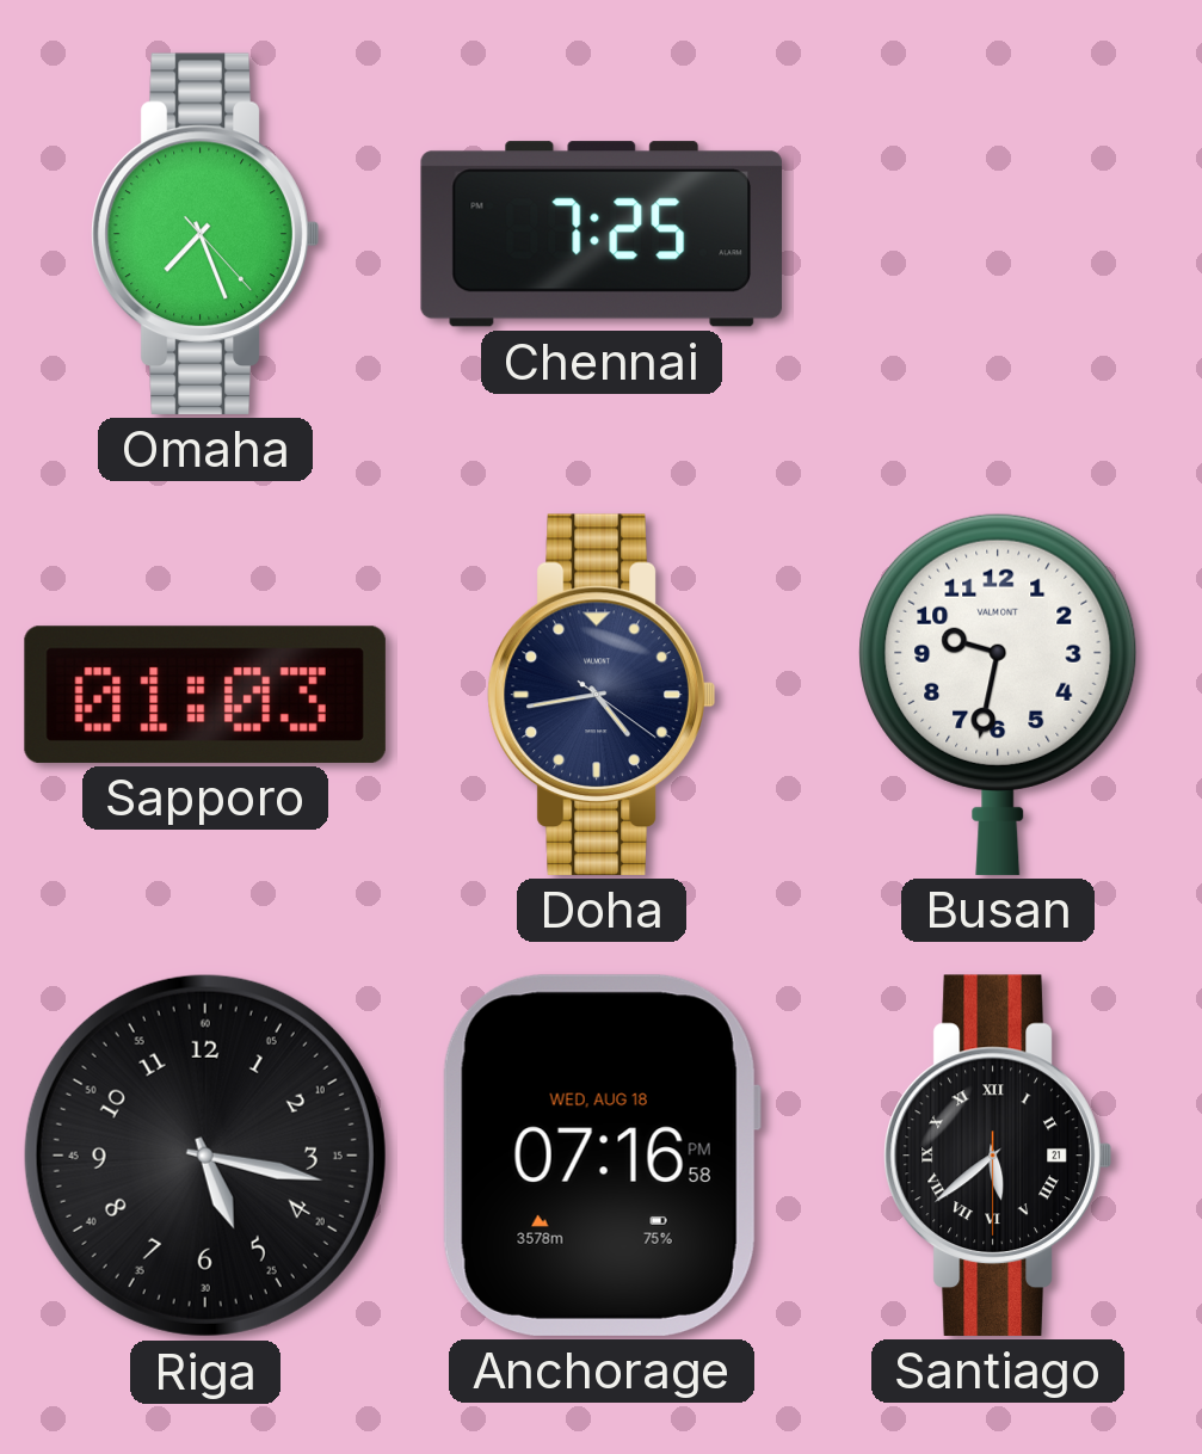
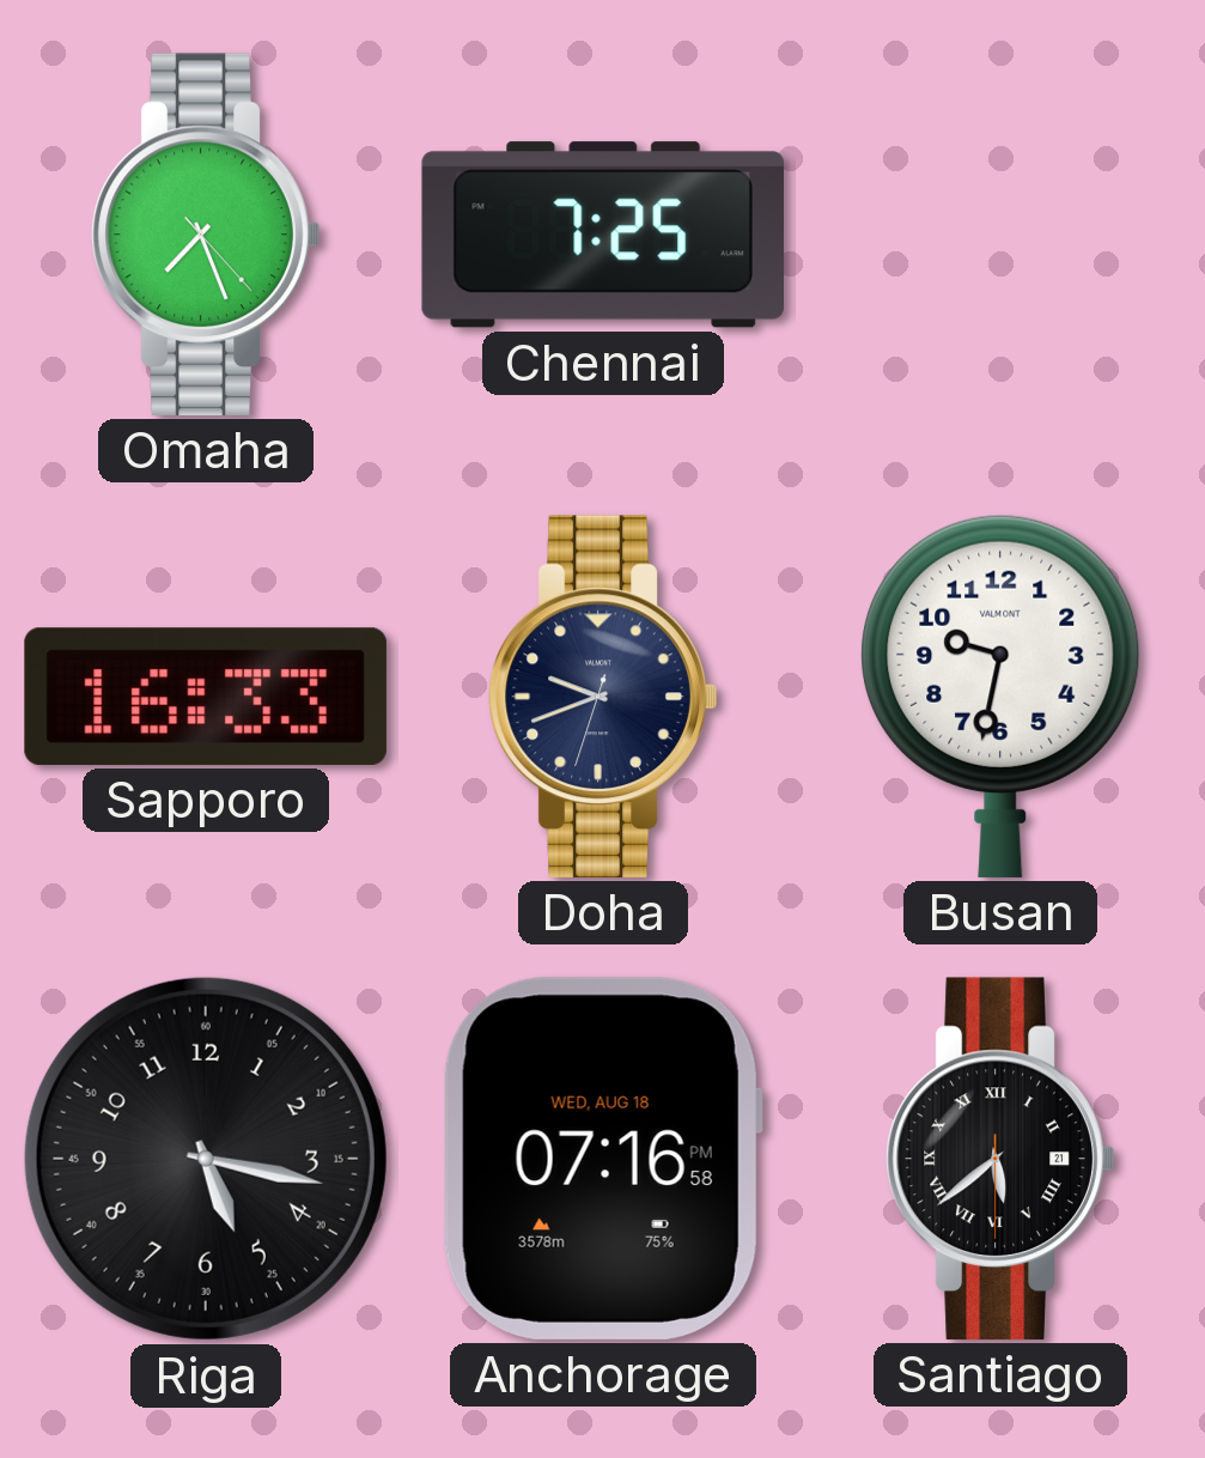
Sapporo: 01:03 -> 16:33
Doha: 4:43 -> 9:41
